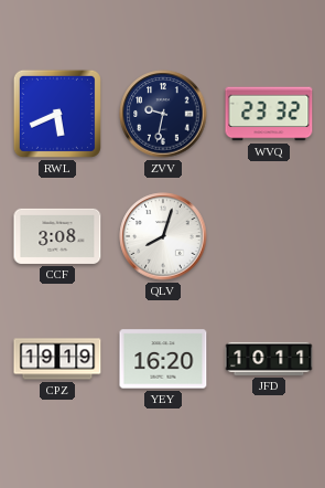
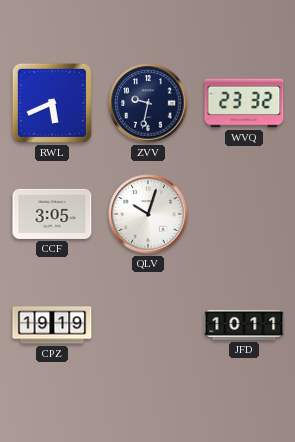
CCF: 3:08 -> 3:05
QLV: 8:03 -> 10:03
YEY: 16:20 -> none
